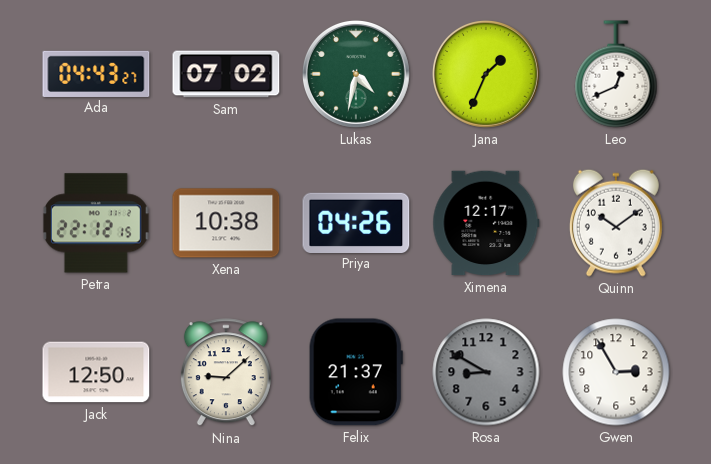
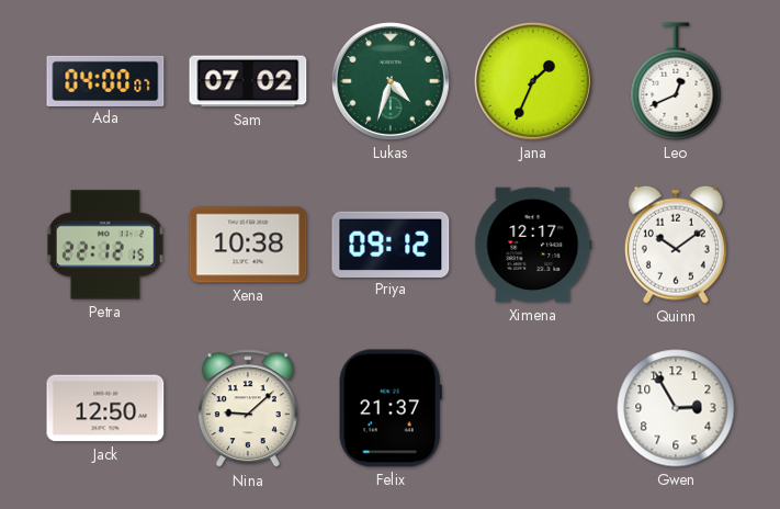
Ada: 04:43 -> 04:00
Lukas: 4:32 -> 4:33
Priya: 04:26 -> 09:12
Rosa: 8:50 -> none
